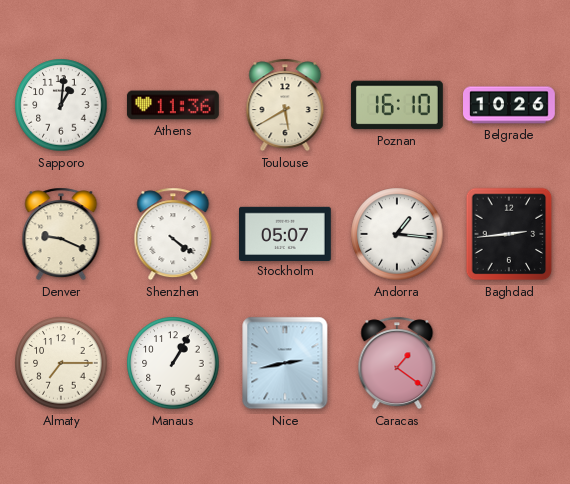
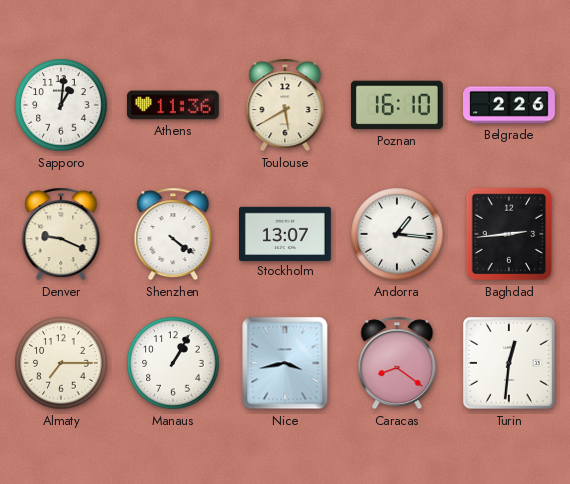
Belgrade: 10:26 -> 2:26
Stockholm: 05:07 -> 13:07
Nice: 2:43 -> 3:43
Caracas: 1:21 -> 8:21
Turin: none -> 12:31
